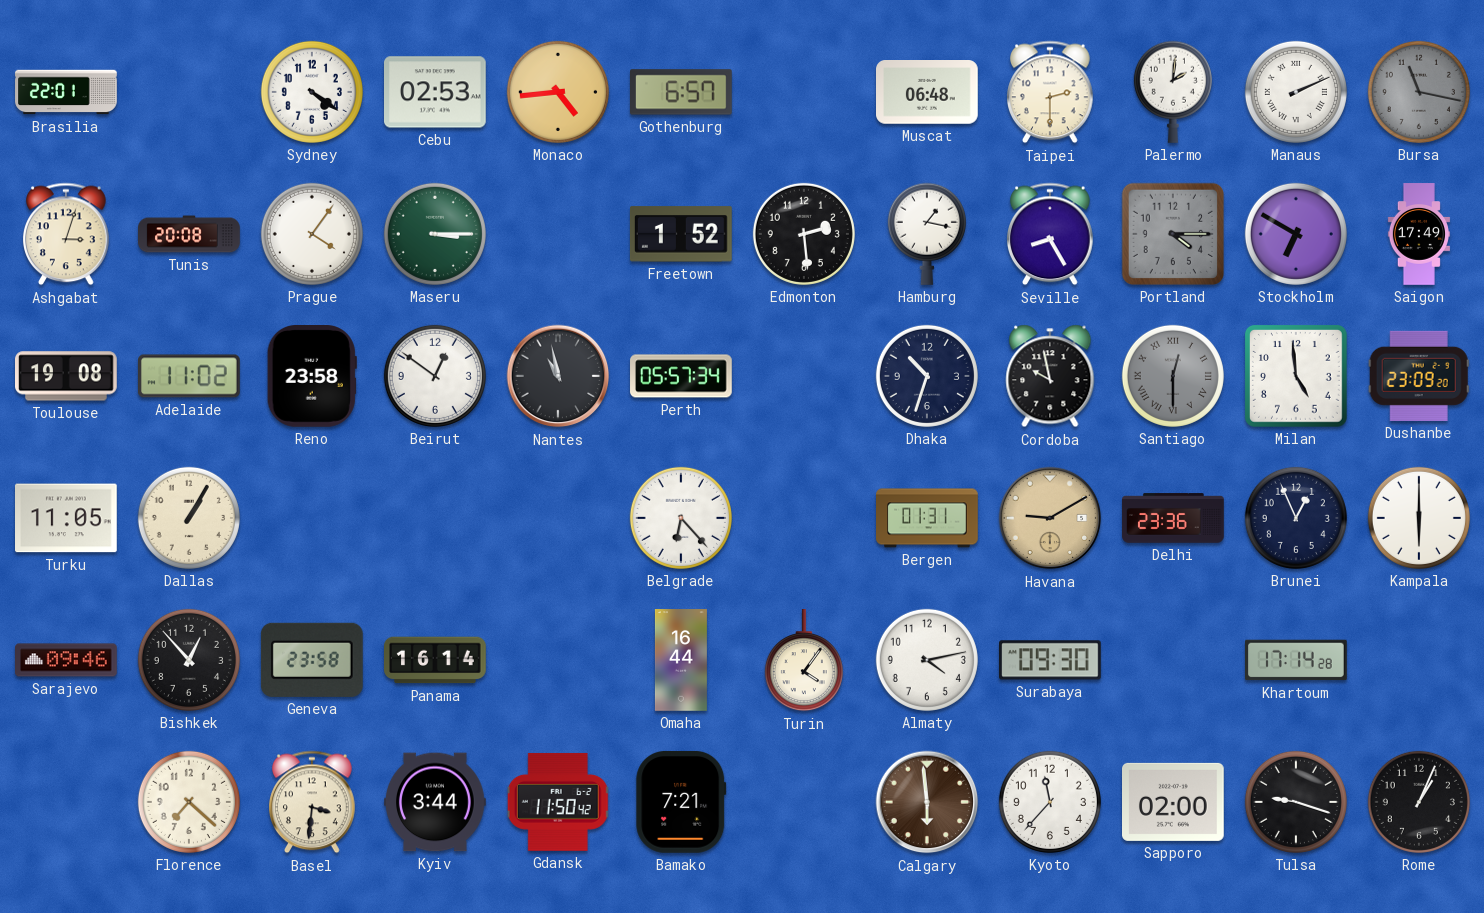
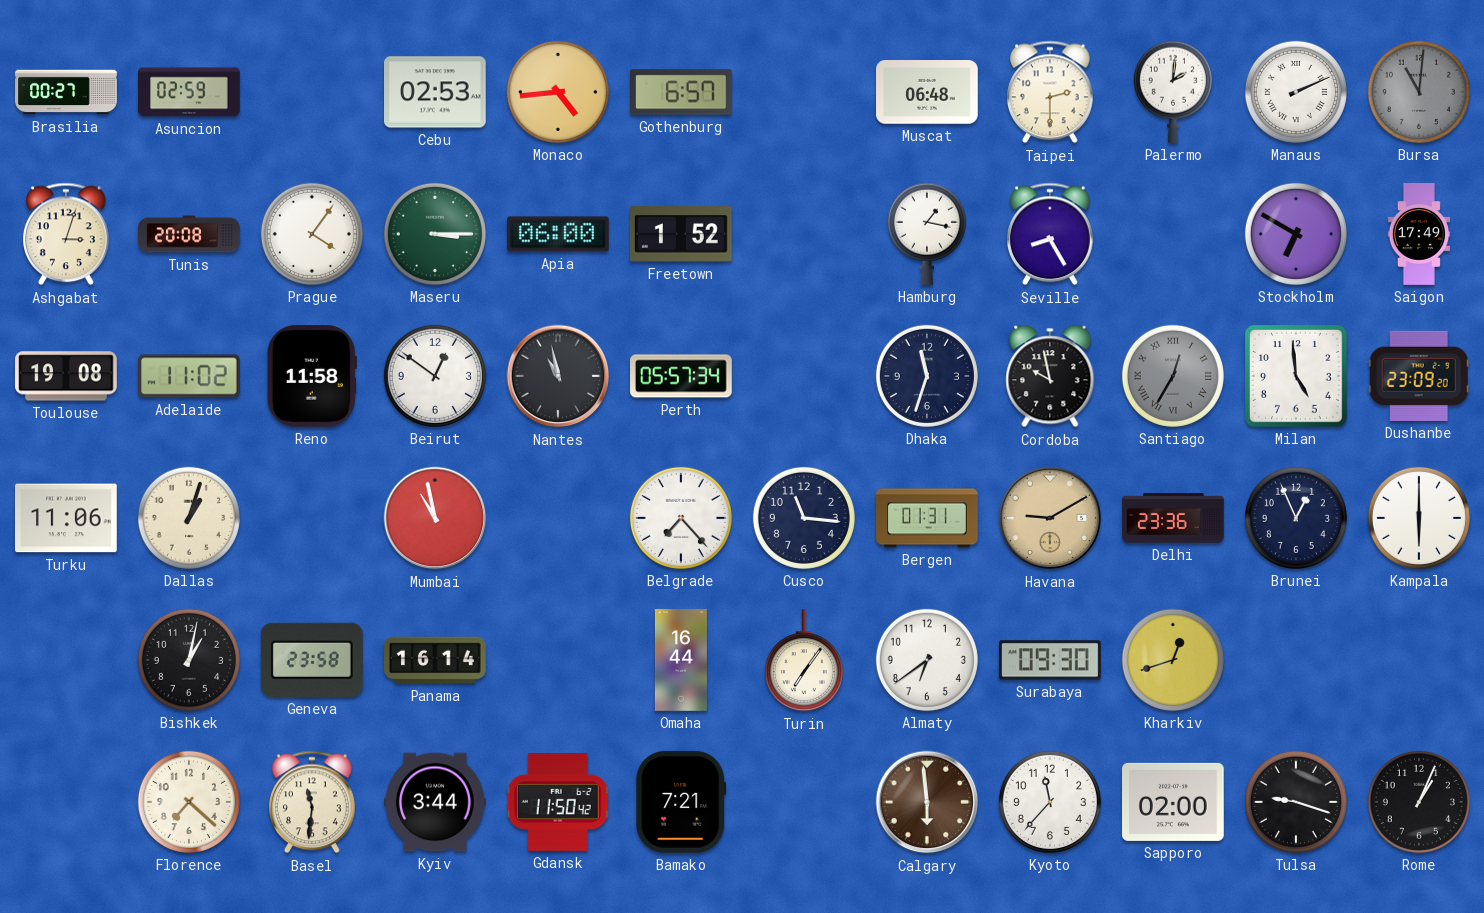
Brasilia: 22:01 -> 00:27
Asuncion: none -> 02:59
Sydney: 4:21 -> none
Bursa: 11:17 -> 11:01
Apia: none -> 06:00
Edmonton: 2:29 -> none
Portland: 4:15 -> none
Reno: 23:58 -> 11:58
Dhaka: 10:33 -> 11:33
Santiago: 12:30 -> 12:35
Turku: 11:05 -> 11:06
Dallas: 1:05 -> 1:03
Mumbai: none -> 10:58
Belgrade: 6:23 -> 7:23
Cusco: none -> 11:16
Sarajevo: 09:46 -> none
Bishkek: 12:53 -> 1:02
Turin: 4:06 -> 7:06
Almaty: 4:13 -> 6:39
Kharkiv: none -> 12:42
Khartoum: 17:14 -> none
Basel: 3:31 -> 11:31
